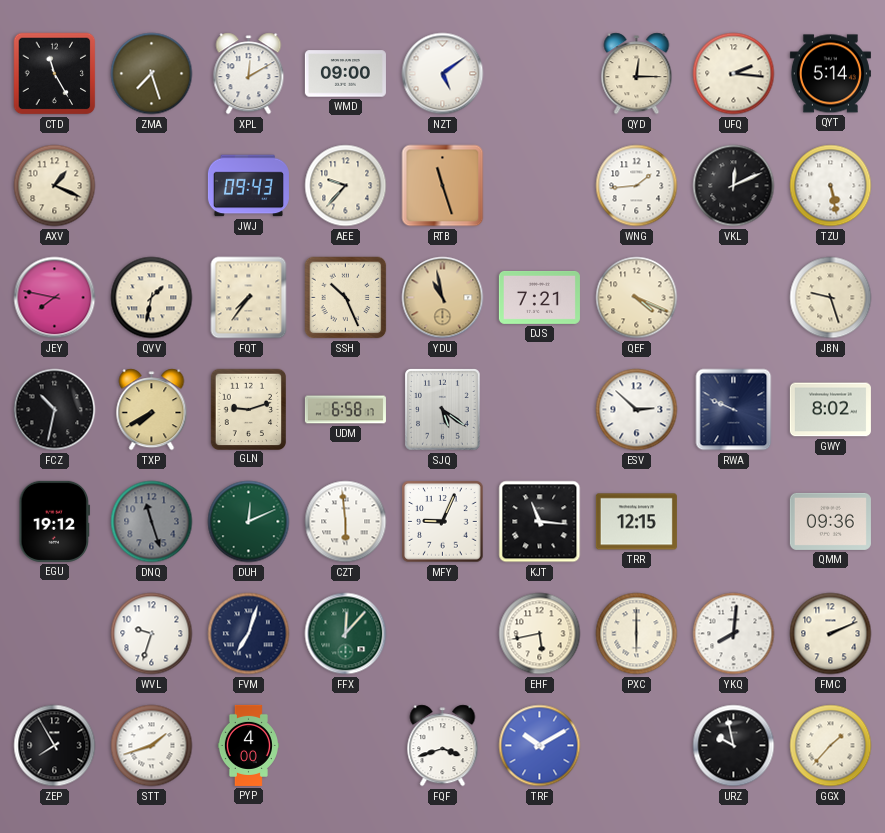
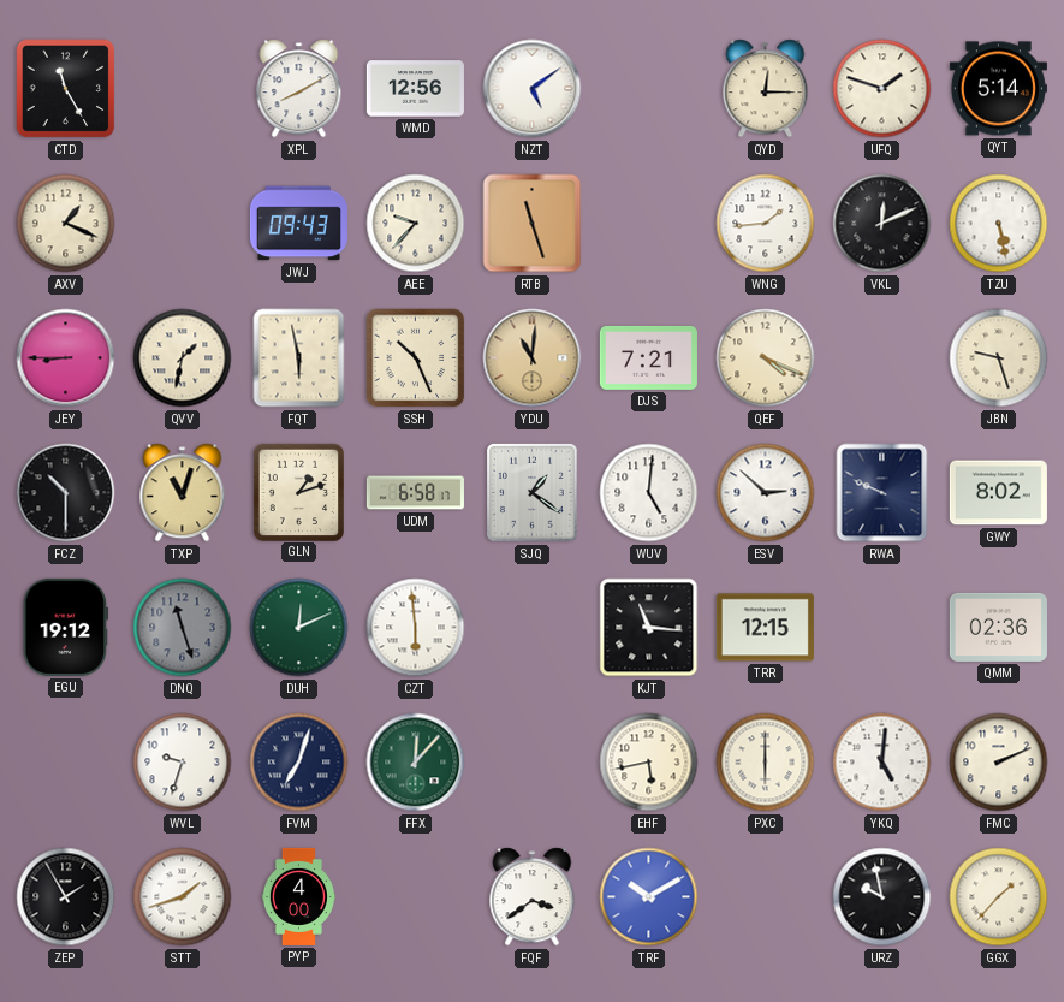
ZMA: 7:27 -> none
XPL: 12:10 -> 8:10
WMD: 09:00 -> 12:56
UFQ: 2:16 -> 1:48
JEY: 7:47 -> 8:45
FQT: 7:36 -> 5:58
YDU: 10:58 -> 11:01
FCZ: 10:32 -> 10:30
TXP: 7:40 -> 11:03
GLN: 9:12 -> 1:12
SJQ: 5:21 -> 1:21
WUV: none -> 5:01
MFY: 9:04 -> none
QMM: 09:36 -> 02:36
YKQ: 8:01 -> 5:01
ZEP: 7:55 -> 1:55
FQF: 3:42 -> 3:39
